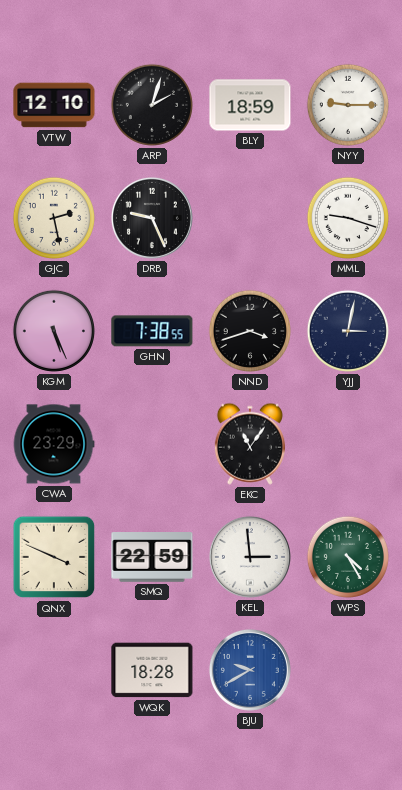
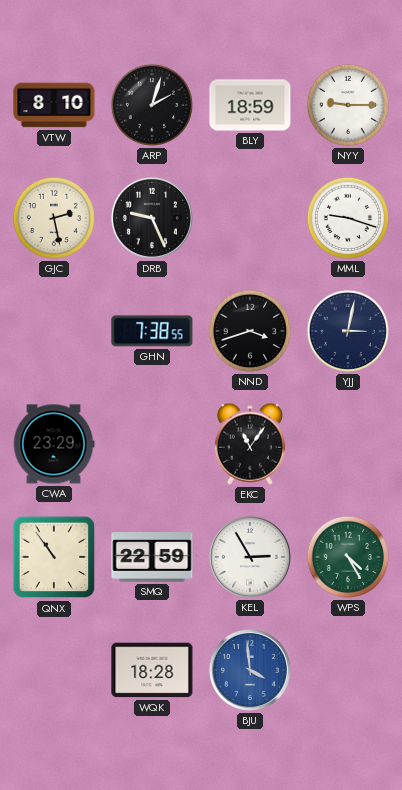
VTW: 12:10 -> 8:10
KGM: 5:26 -> none
QNX: 3:49 -> 10:54
KEL: 2:59 -> 2:55
BJU: 9:40 -> 3:59
